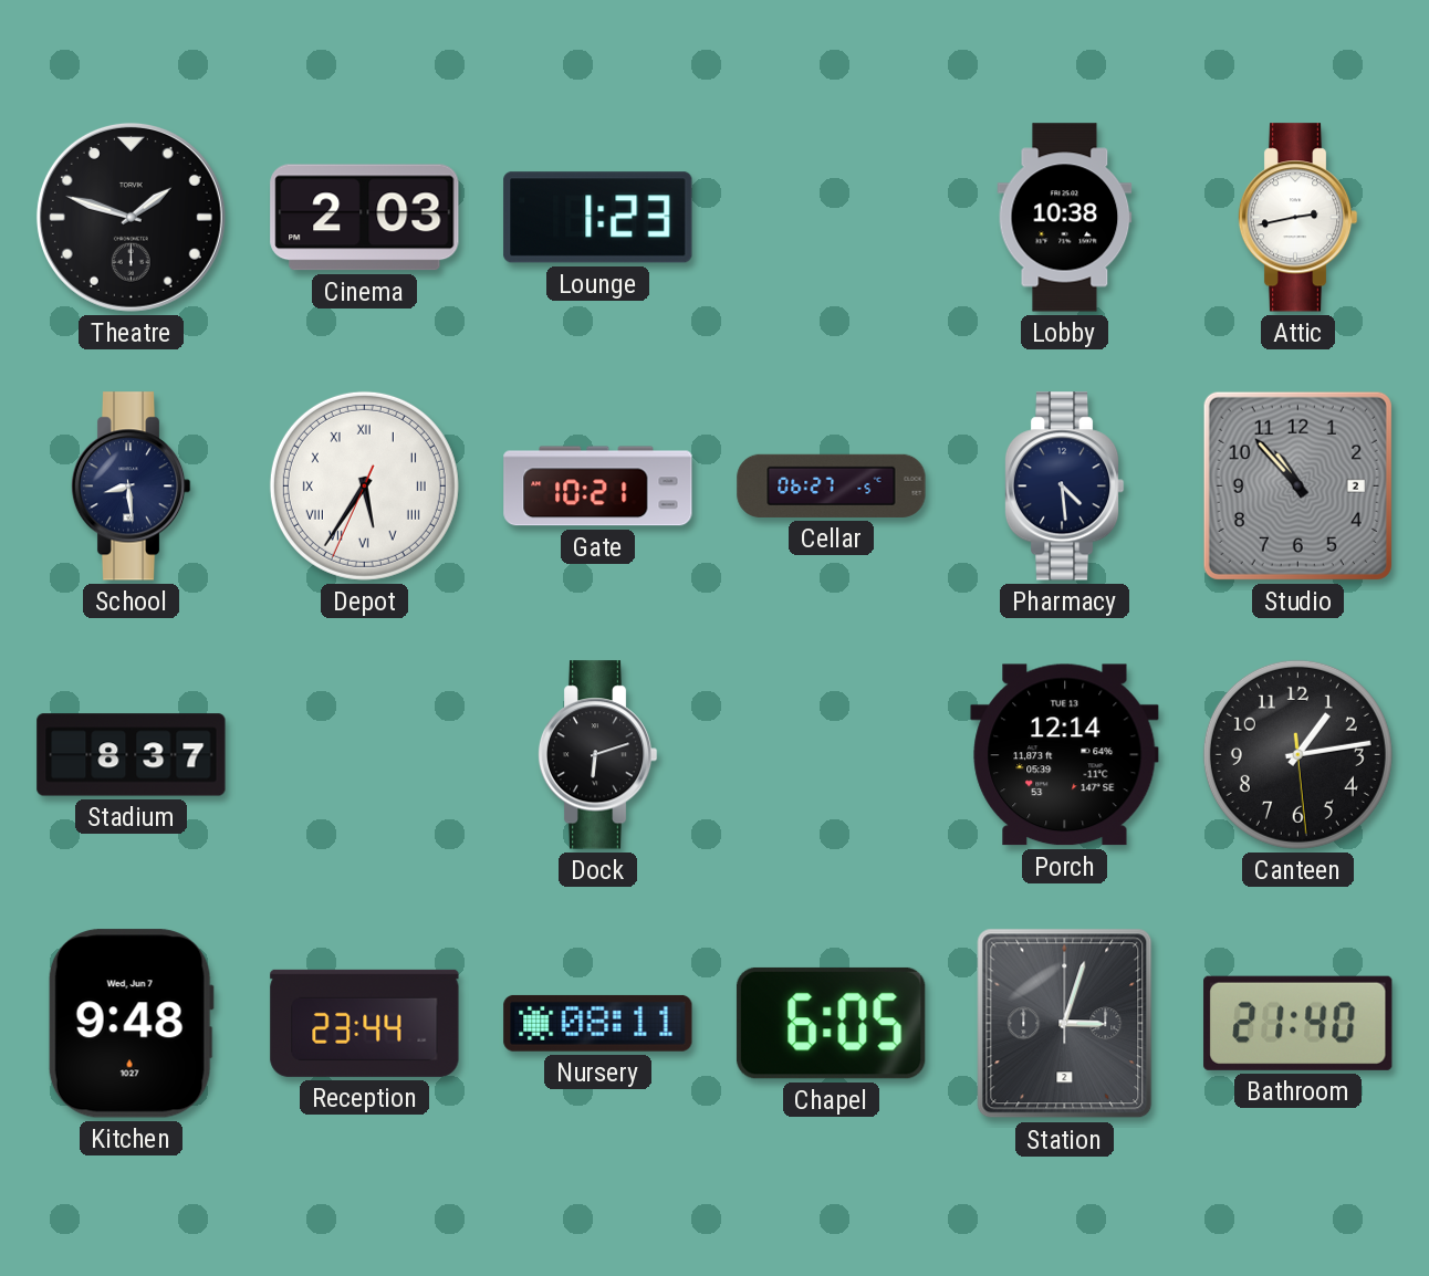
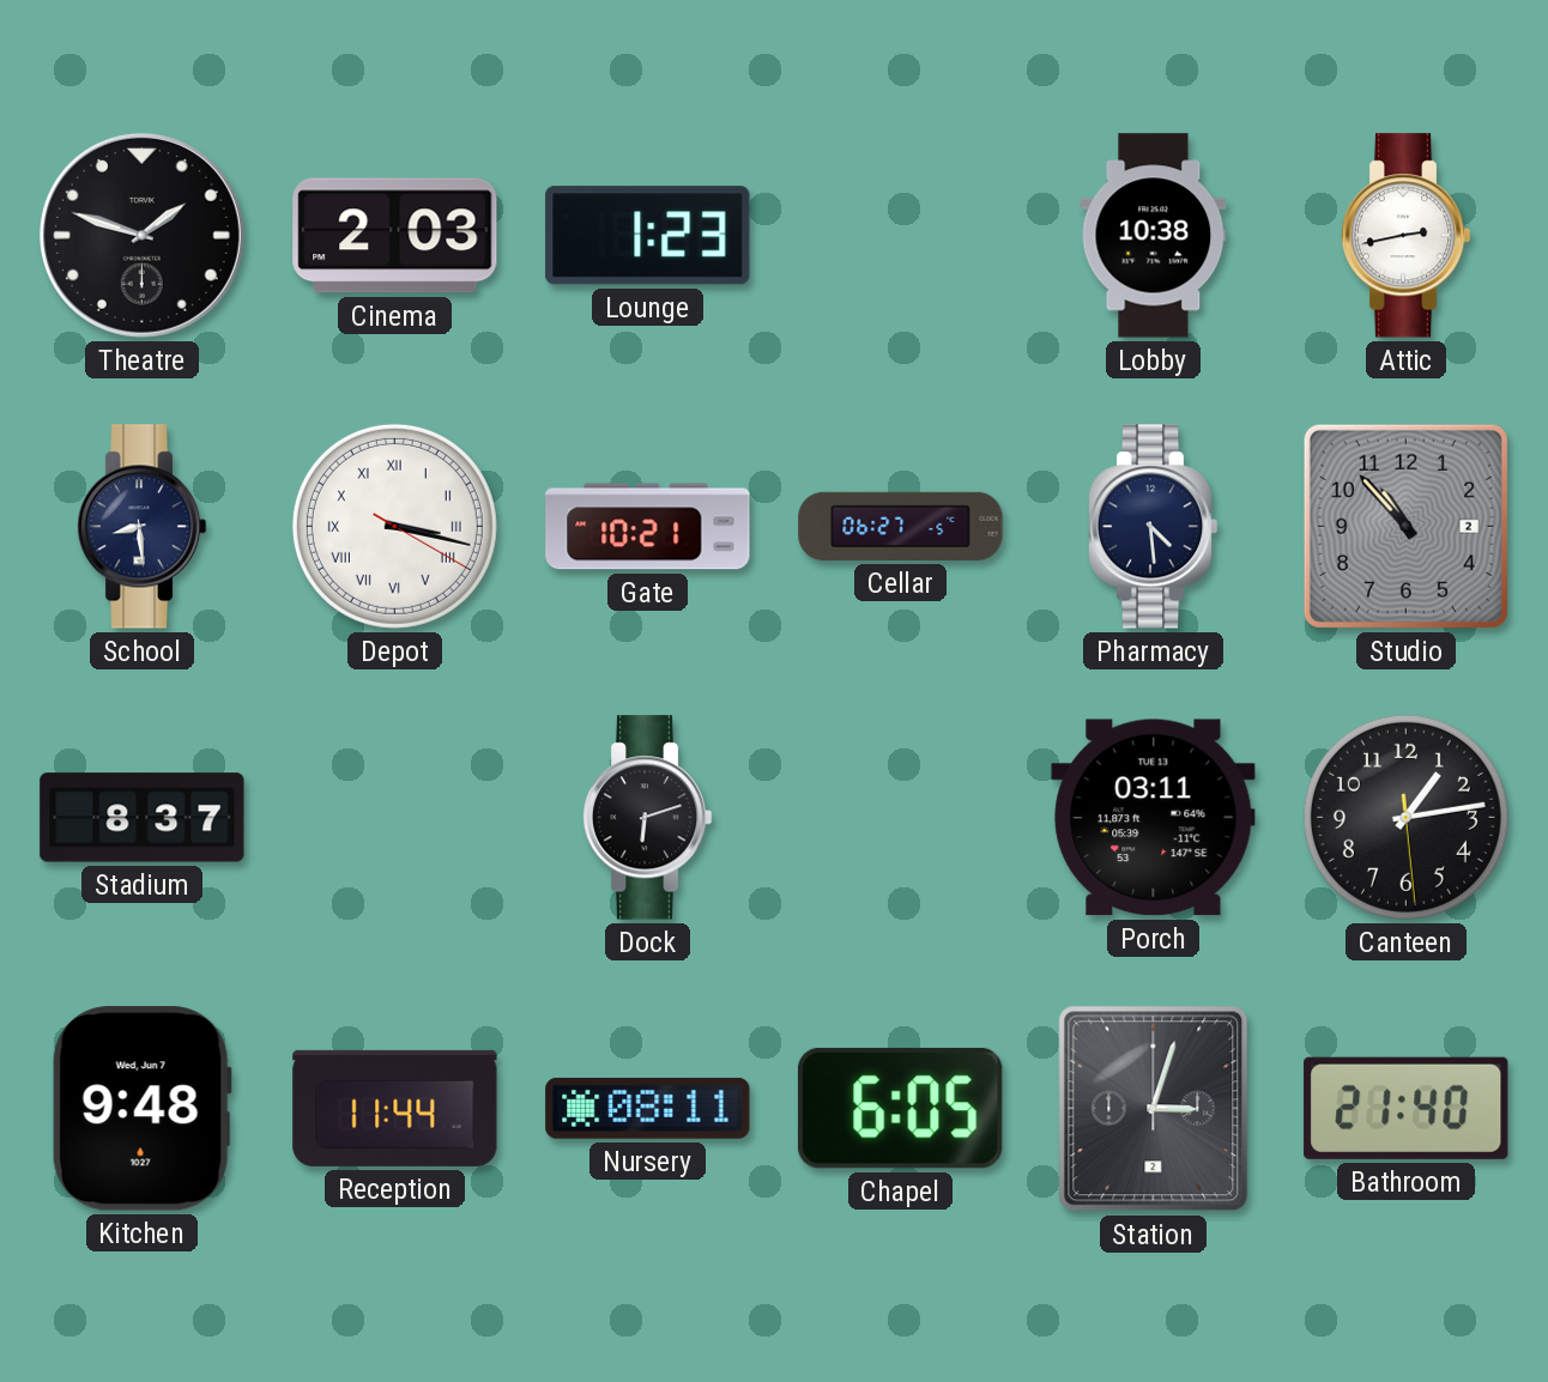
Depot: 5:35 -> 3:17
Porch: 12:14 -> 03:11
Reception: 23:44 -> 11:44
